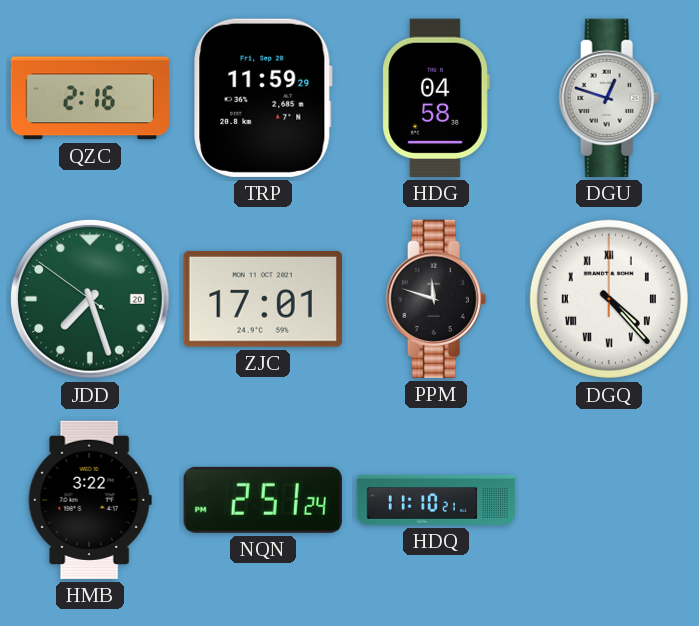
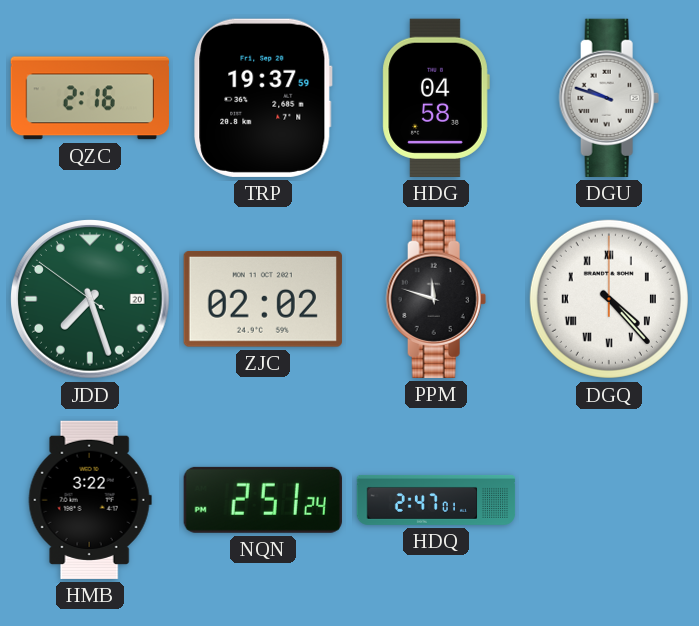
TRP: 11:59 -> 19:37
DGU: 12:48 -> 9:48
ZJC: 17:01 -> 02:02
HDQ: 11:10 -> 2:47
